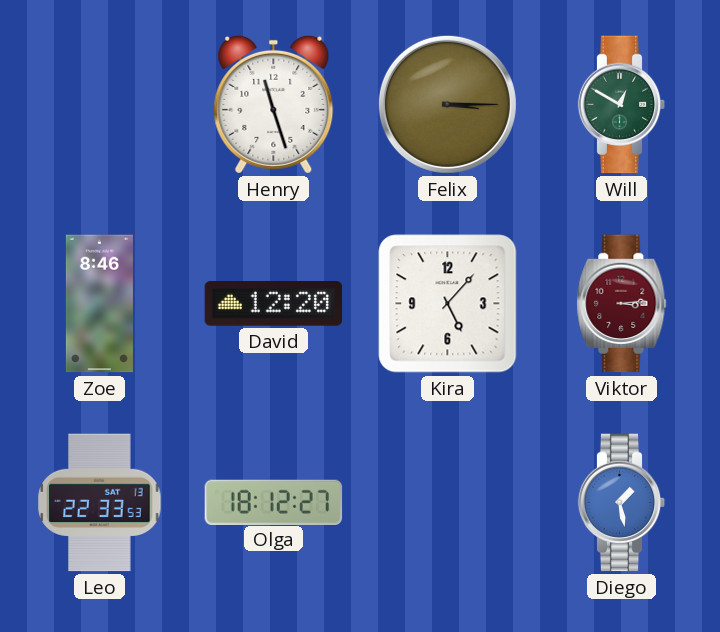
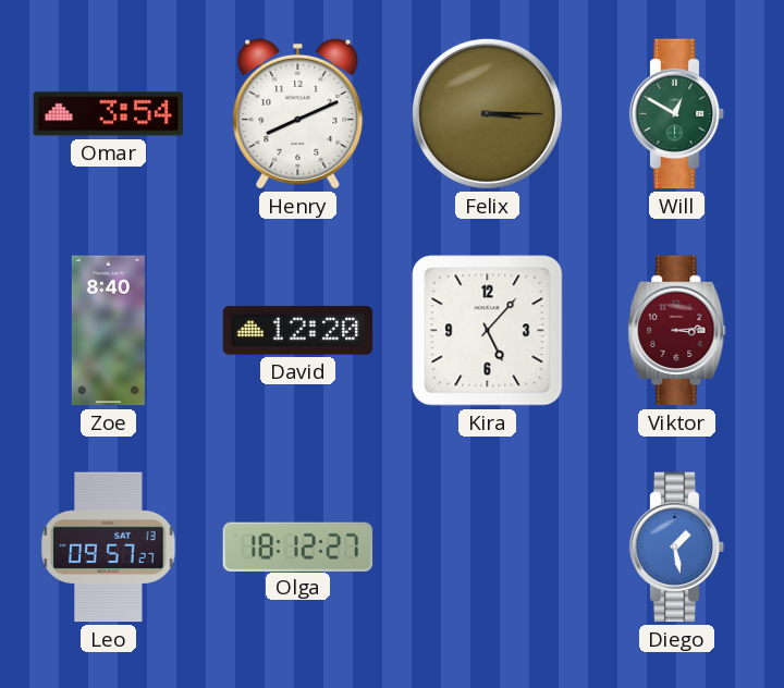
Omar: none -> 3:54
Henry: 11:27 -> 8:11
Zoe: 8:46 -> 8:40
Leo: 22:33 -> 09:57
